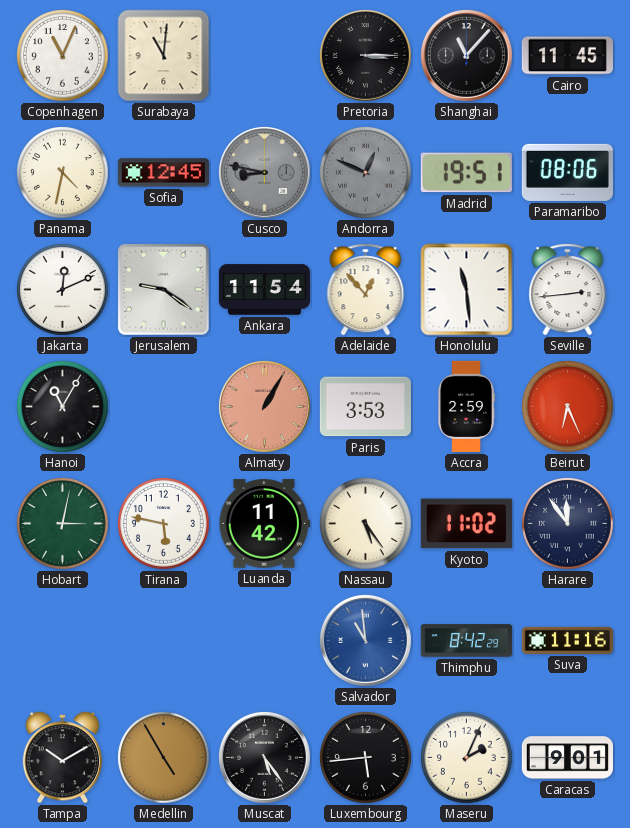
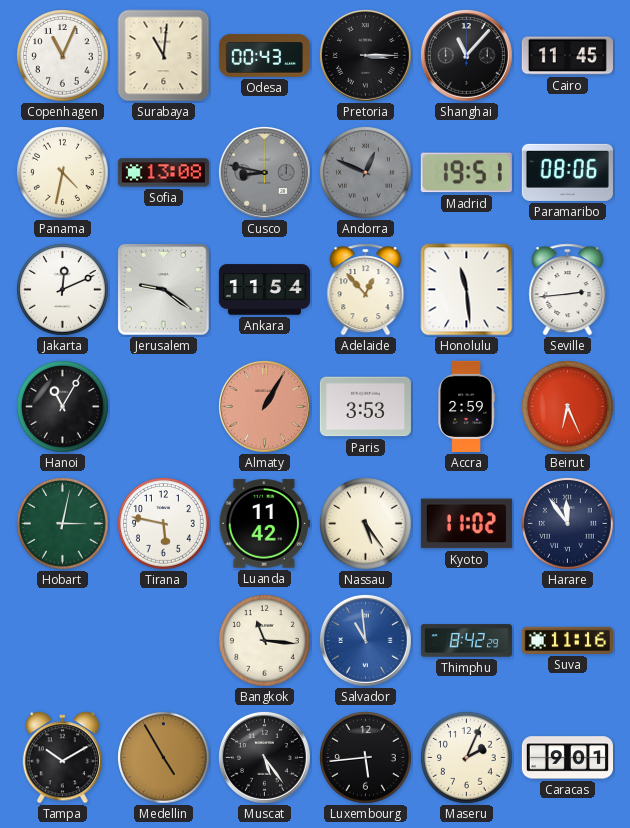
Odesa: none -> 00:43
Sofia: 12:45 -> 13:08
Bangkok: none -> 11:16
